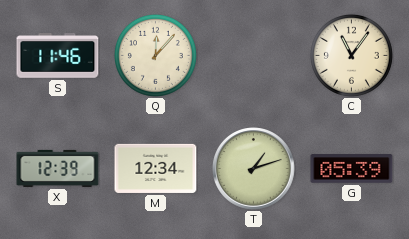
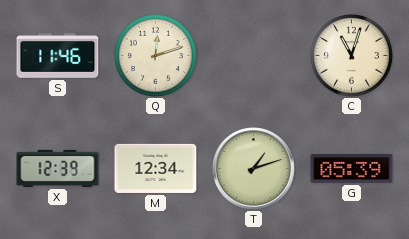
Q: 12:07 -> 12:12
C: 11:06 -> 11:03
